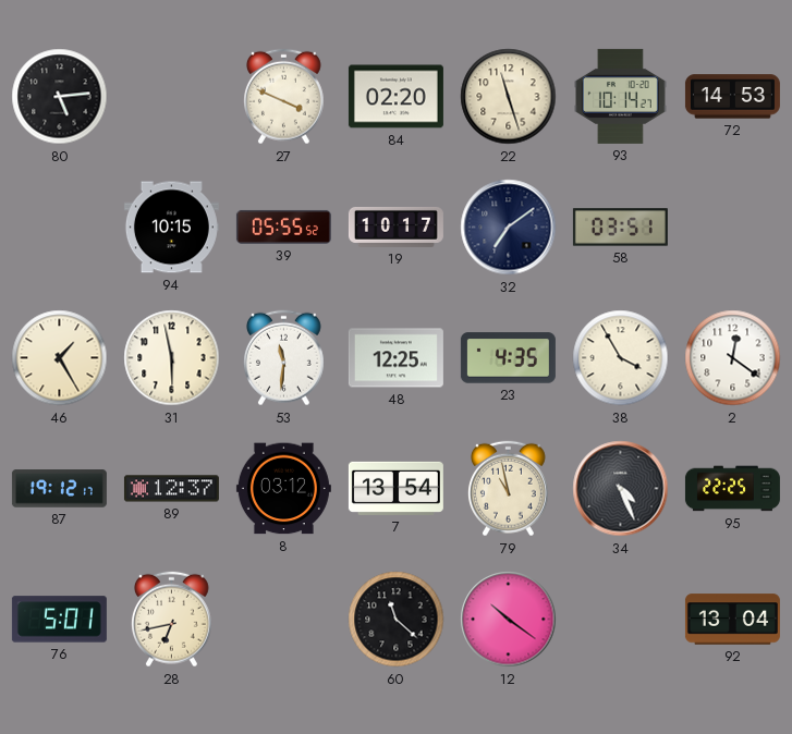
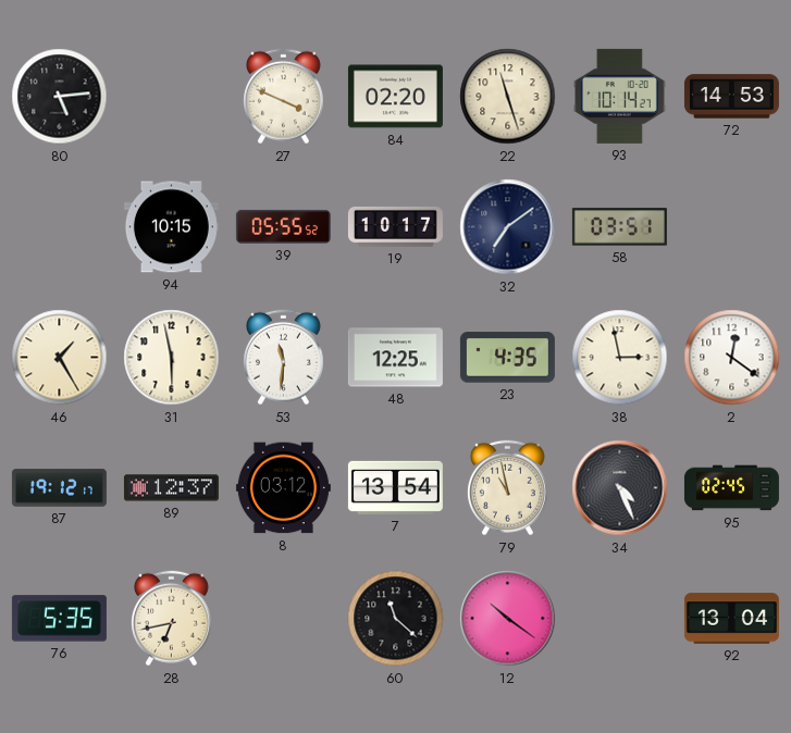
38: 3:55 -> 2:58
95: 22:25 -> 02:45
76: 5:01 -> 5:35
